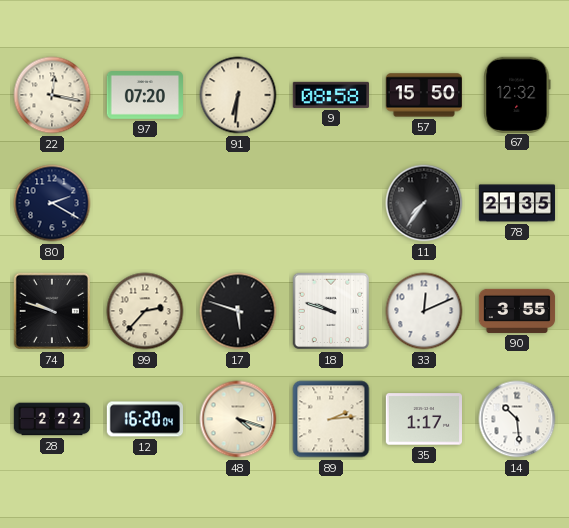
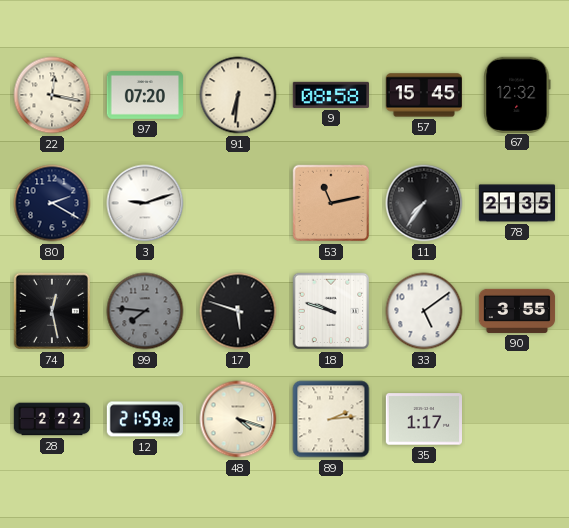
57: 15:50 -> 15:45
3: none -> 9:12
53: none -> 11:13
74: 9:48 -> 12:28
99: 2:37 -> 7:46
99 dial: cream -> grey
33: 12:11 -> 5:09
12: 16:20 -> 21:59
14: 10:29 -> none
